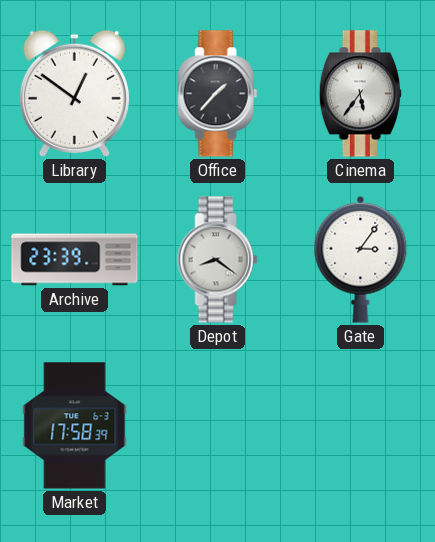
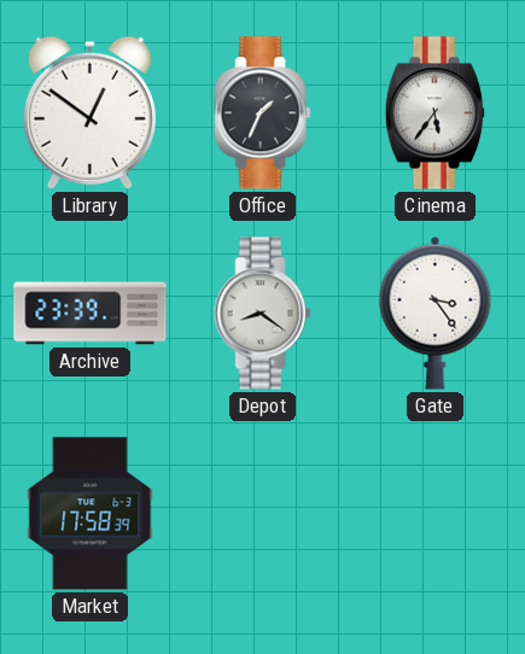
Office: 1:37 -> 1:34
Gate: 3:06 -> 3:24
